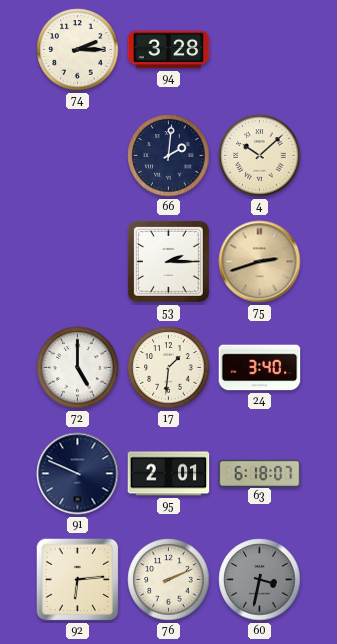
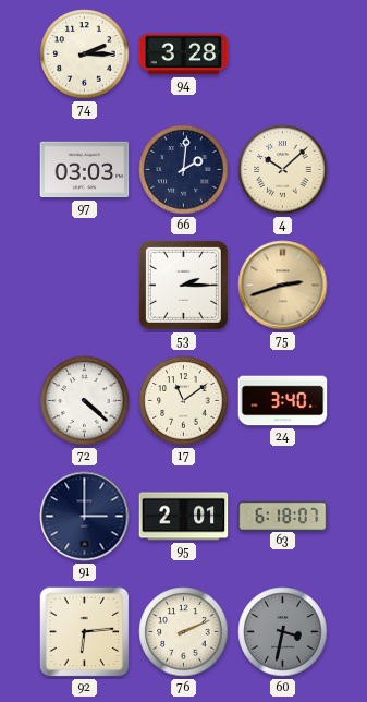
97: none -> 03:03
72: 5:00 -> 4:22
17: 1:31 -> 11:09
91: 9:49 -> 3:00
